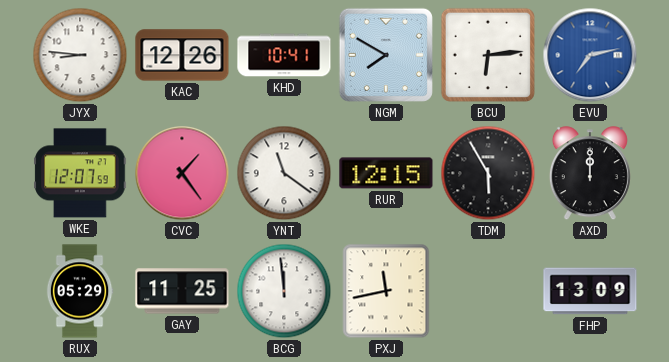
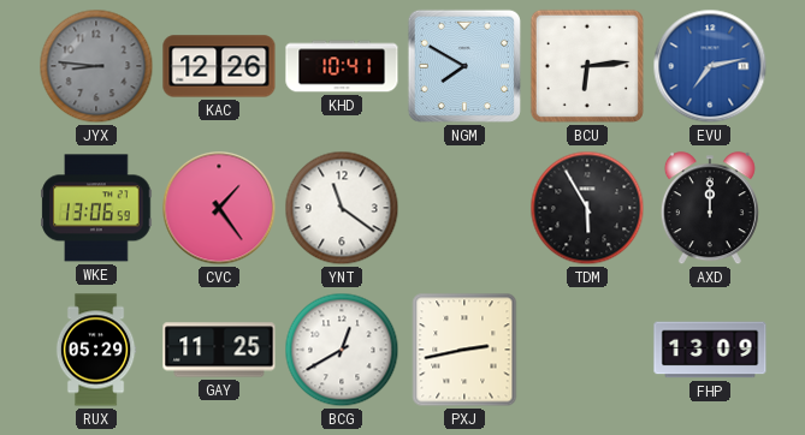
JYX dial: white -> grey
WKE: 12:07 -> 13:06
RUR: 12:15 -> none
BCG: 11:59 -> 12:40
PXJ: 11:43 -> 2:43
